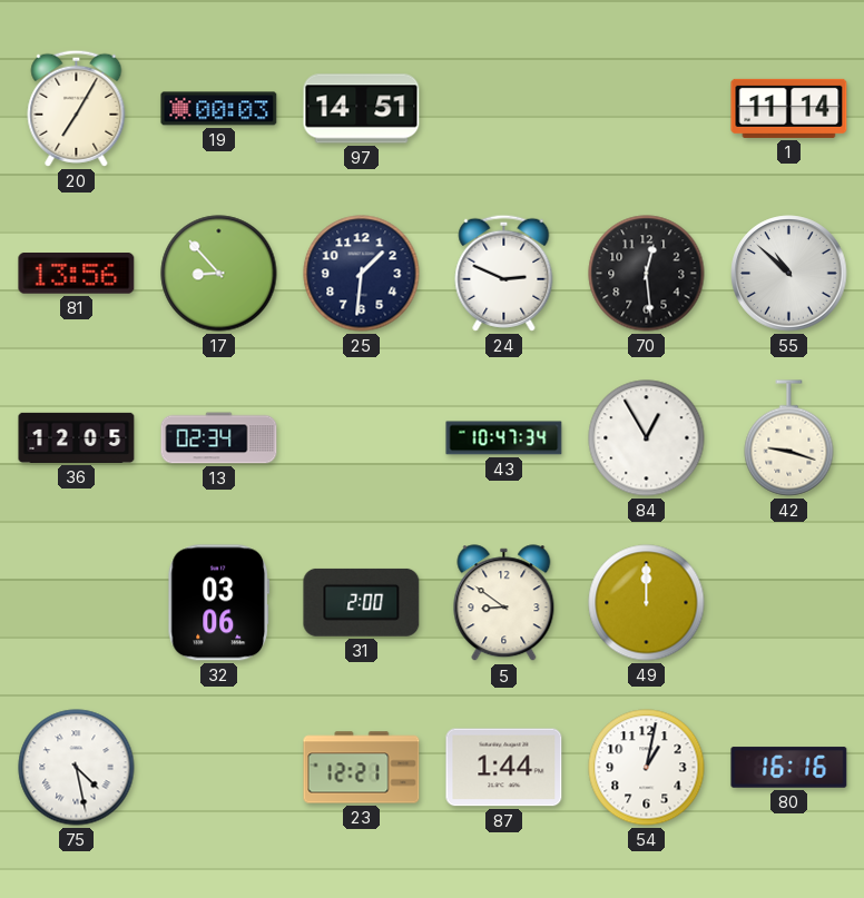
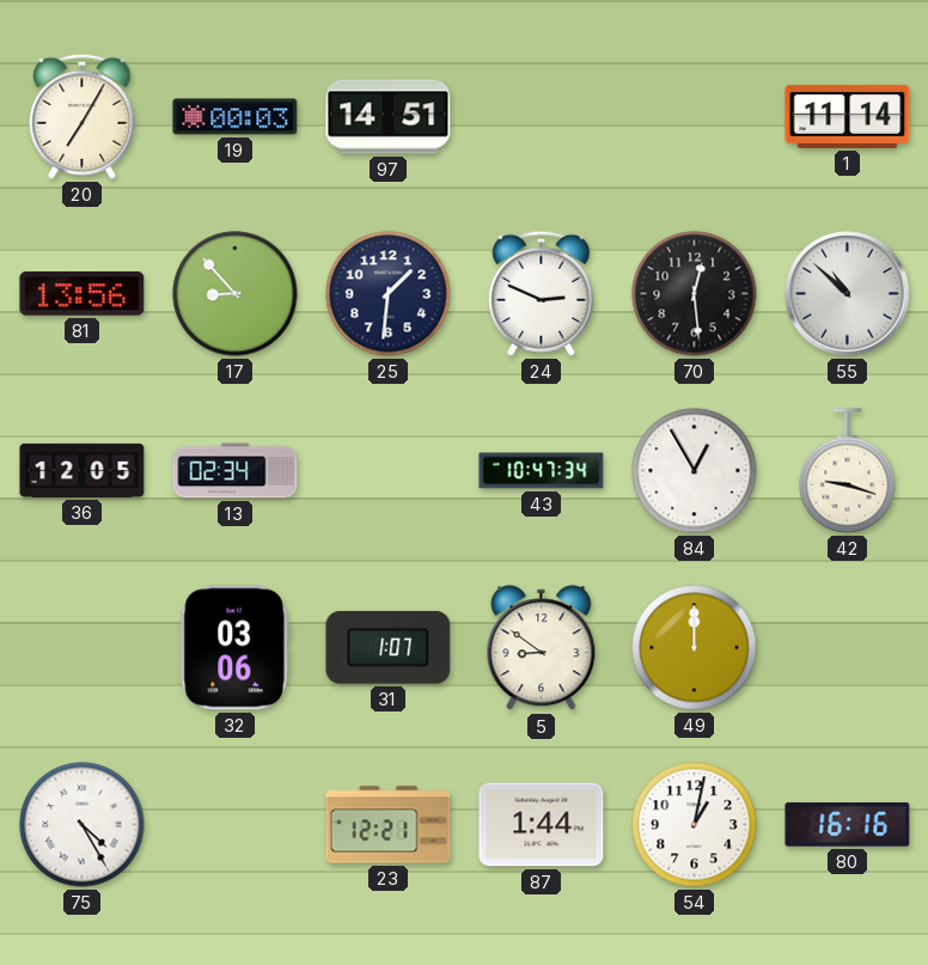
31: 2:00 -> 1:07
75: 4:28 -> 4:25
